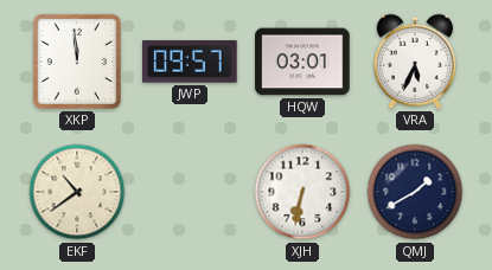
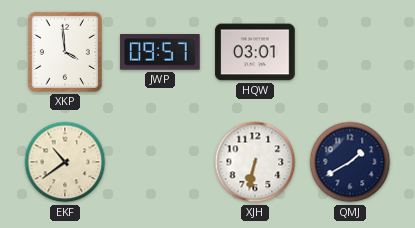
XKP: 11:59 -> 3:59
VRA: 5:34 -> none
